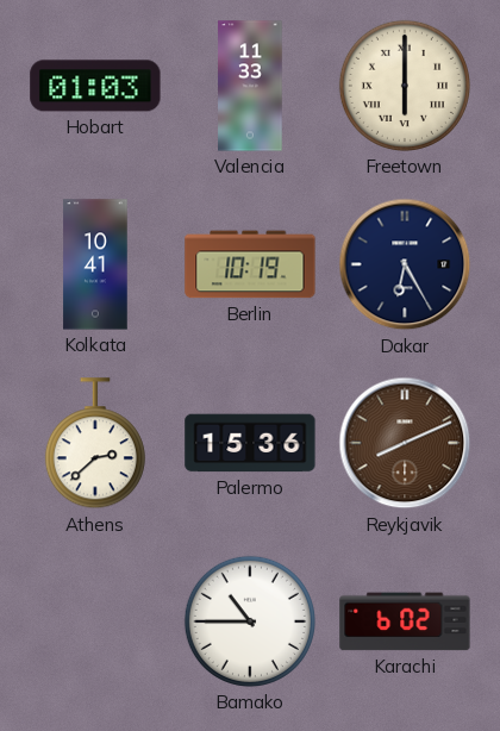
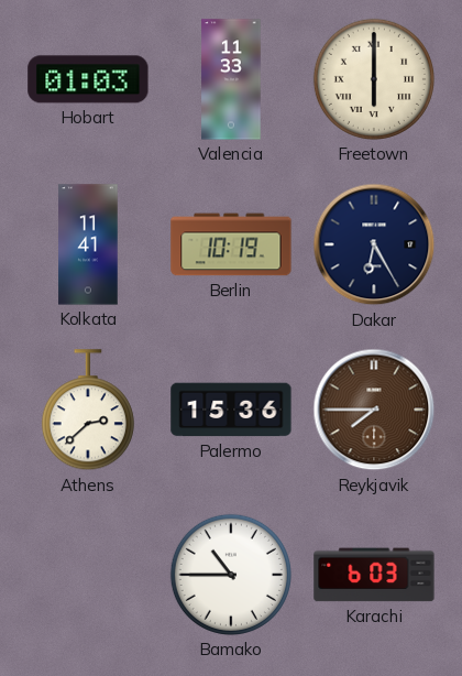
Kolkata: 10:41 -> 11:41
Reykjavik: 8:11 -> 7:45
Karachi: 6:02 -> 6:03
